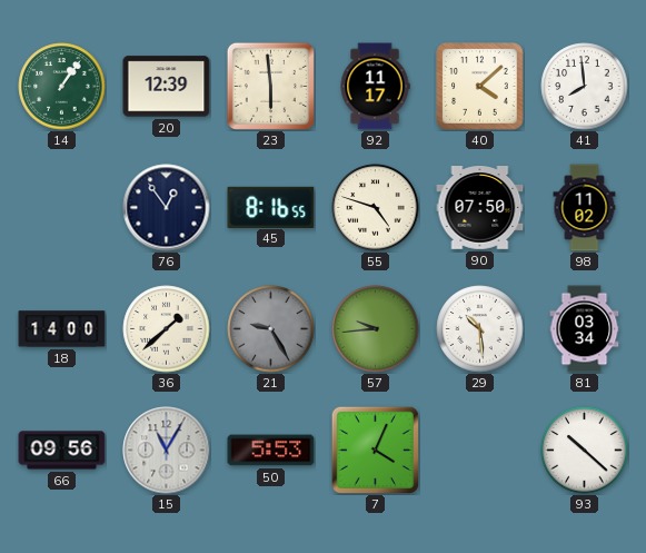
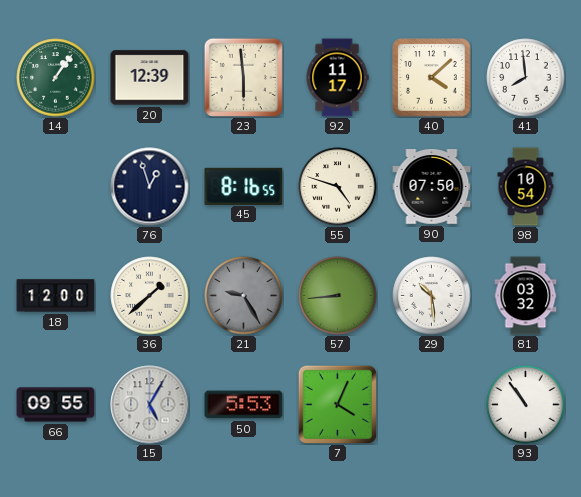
76: 12:54 -> 12:57
98: 11:02 -> 10:54
18: 14:00 -> 12:00
57: 9:44 -> 8:44
81: 03:34 -> 03:32
66: 09:56 -> 09:55
15: 11:05 -> 5:05
93: 10:22 -> 10:54
